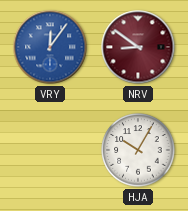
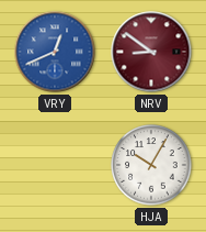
VRY: 12:06 -> 12:41
